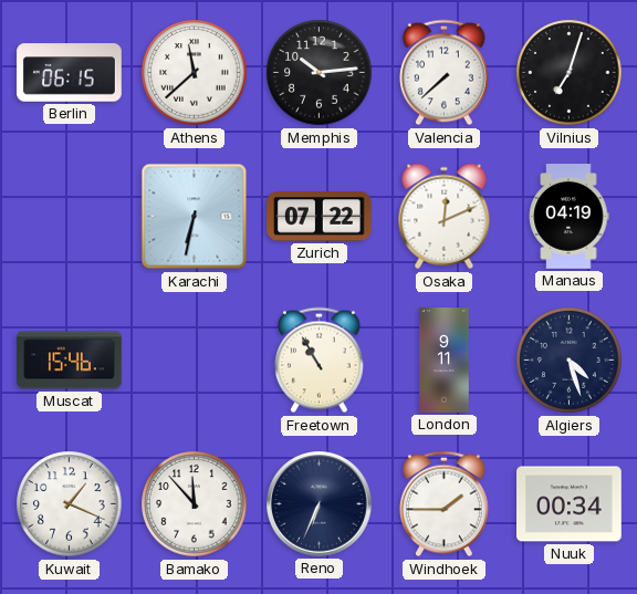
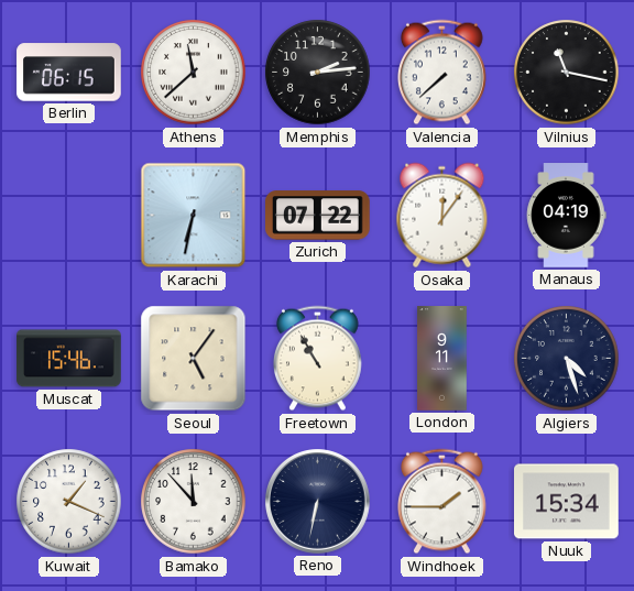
Memphis: 10:14 -> 2:14
Vilnius: 7:03 -> 11:17
Osaka: 12:11 -> 12:06
Seoul: none -> 5:06
Reno: 6:34 -> 6:32
Nuuk: 00:34 -> 15:34
